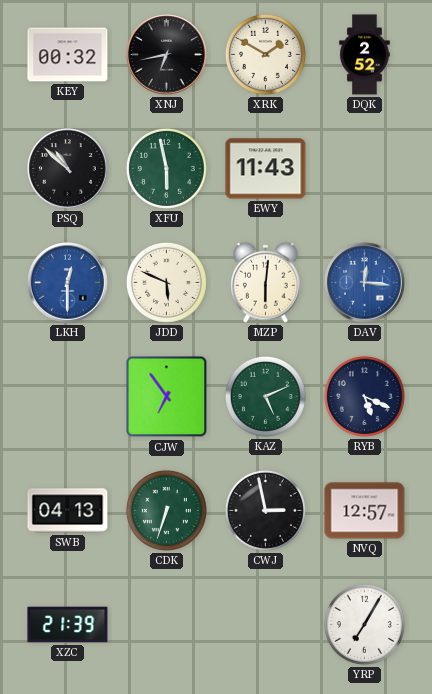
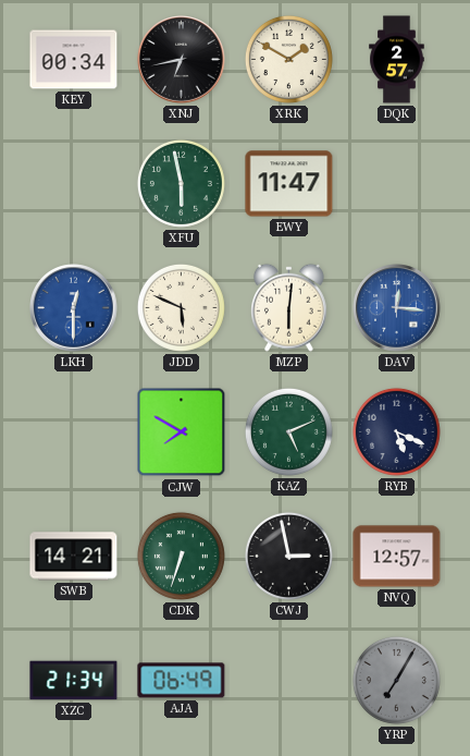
KEY: 00:32 -> 00:34
DQK: 2:52 -> 2:57
PSQ: 10:52 -> none
EWY: 11:43 -> 11:47
CJW: 6:54 -> 7:50
SWB: 04:13 -> 14:21
XZC: 21:39 -> 21:34
AJA: none -> 06:49
YRP dial: white -> grey
